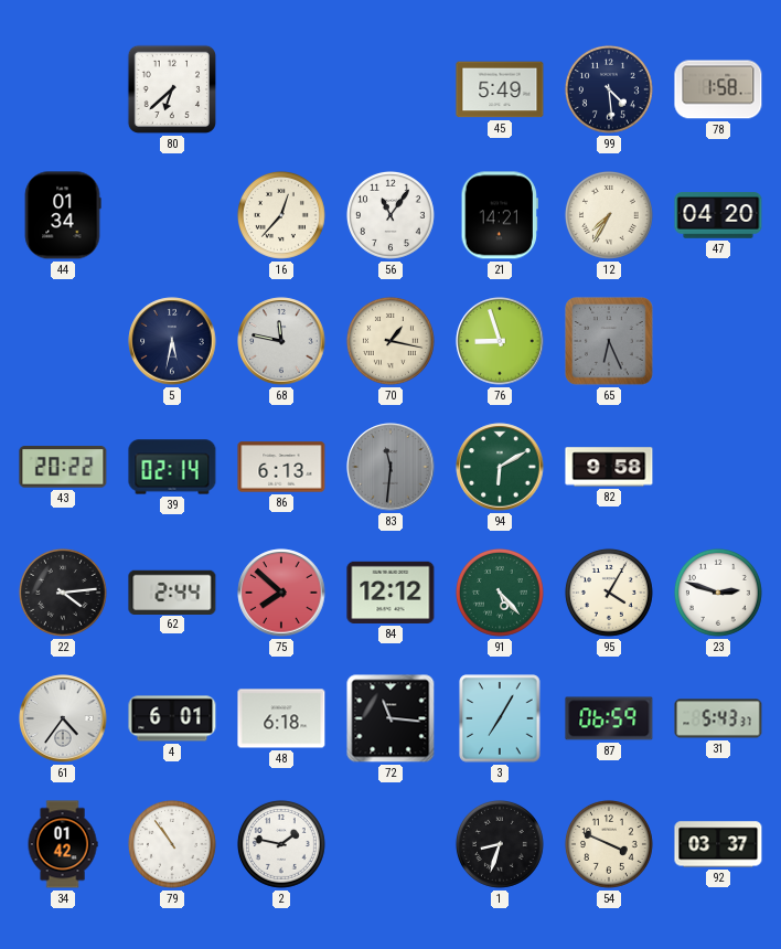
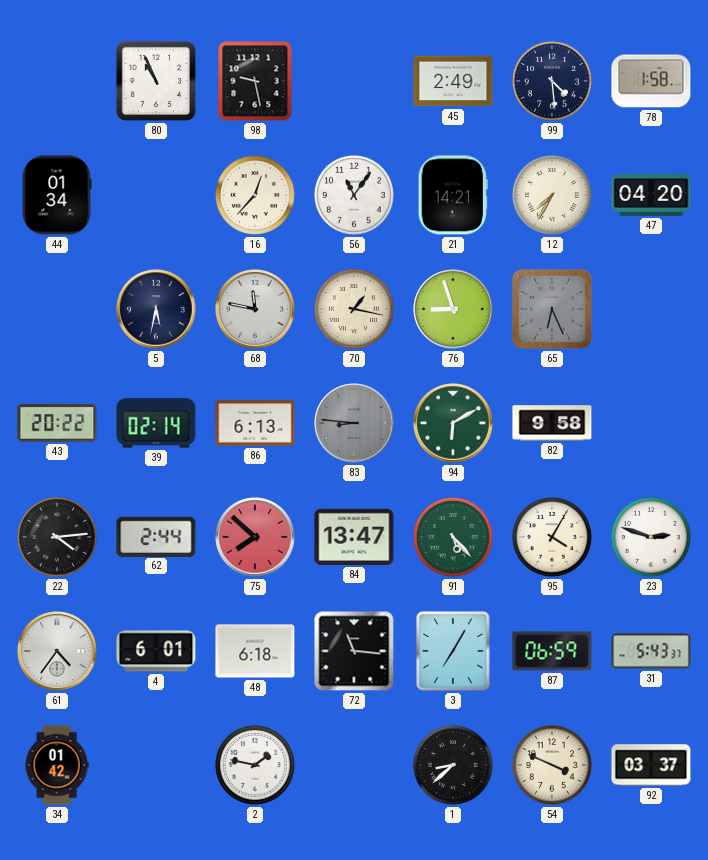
80: 6:38 -> 10:56
98: none -> 9:28
45: 5:49 -> 2:49
83: 11:31 -> 8:46
84: 12:12 -> 13:47
79: 10:54 -> none
1: 8:33 -> 8:38
